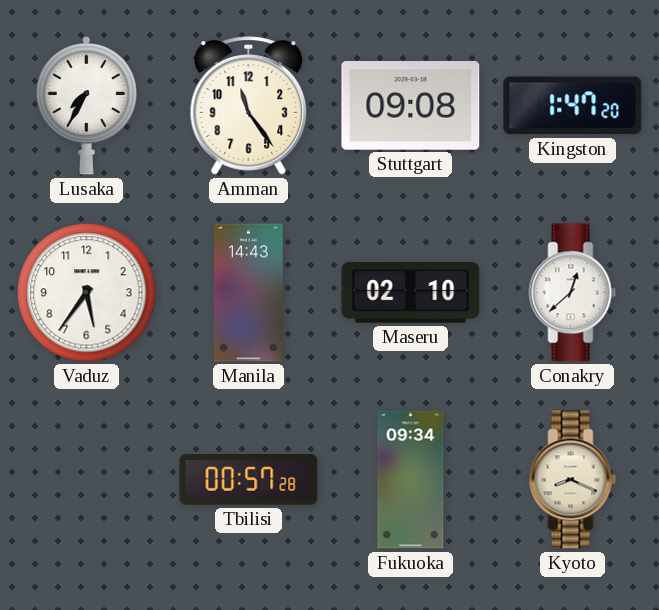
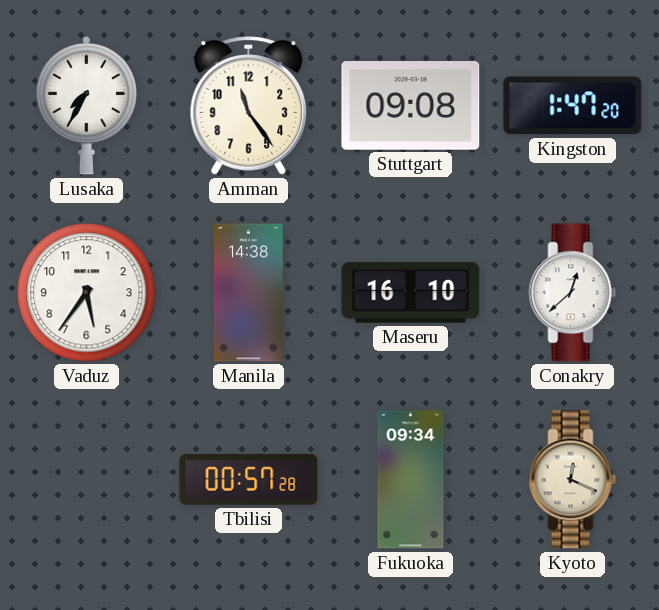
Manila: 14:43 -> 14:38
Maseru: 02:10 -> 16:10
Kyoto: 8:19 -> 12:19
